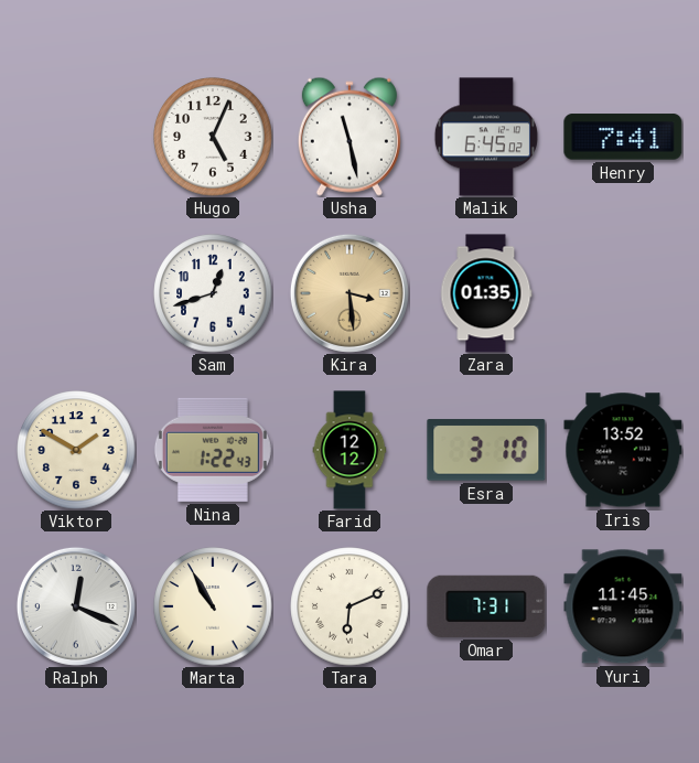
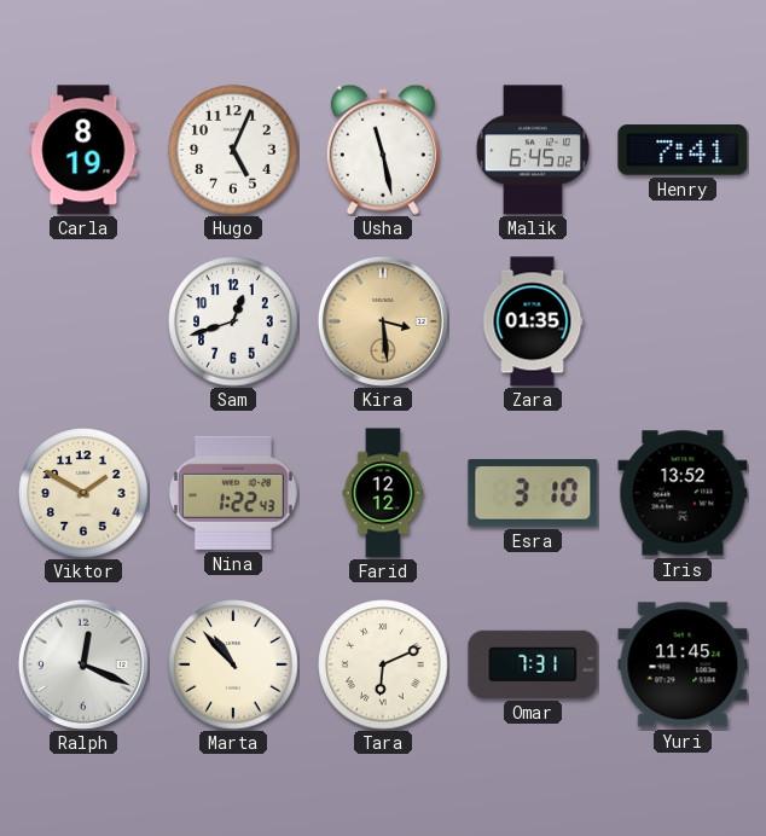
Carla: none -> 8:19
Marta: 10:55 -> 10:53
